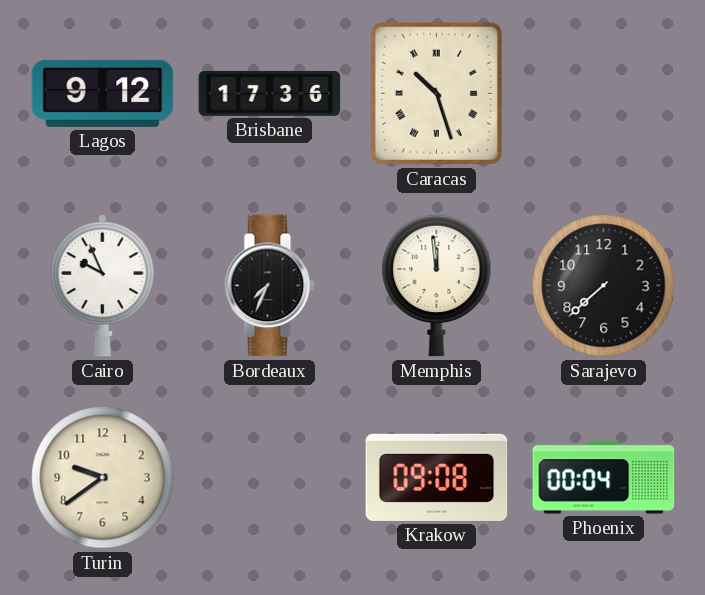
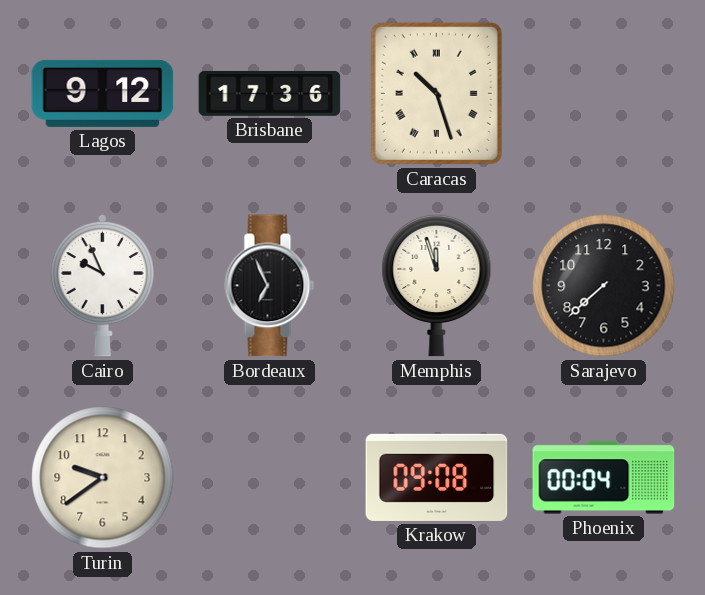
Bordeaux: 7:34 -> 6:56
Memphis: 11:59 -> 11:57
